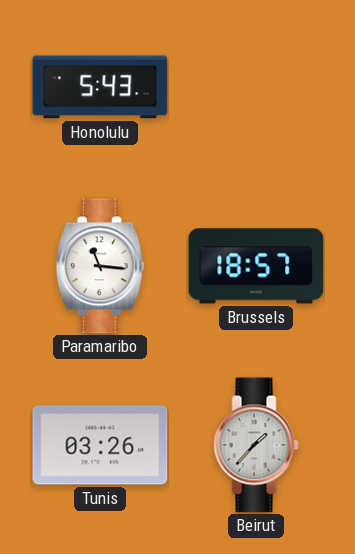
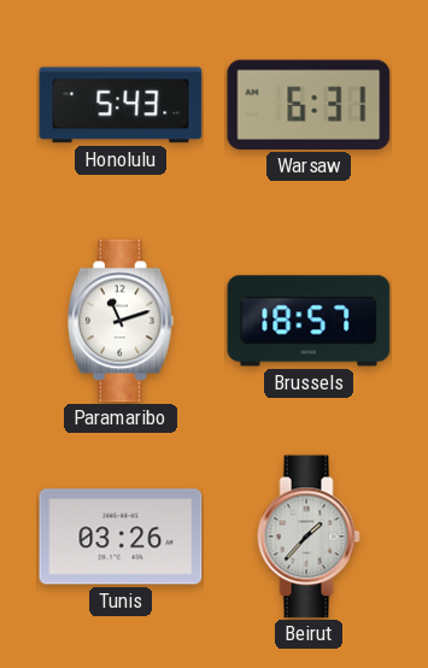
Warsaw: none -> 6:31
Paramaribo: 11:16 -> 11:12
